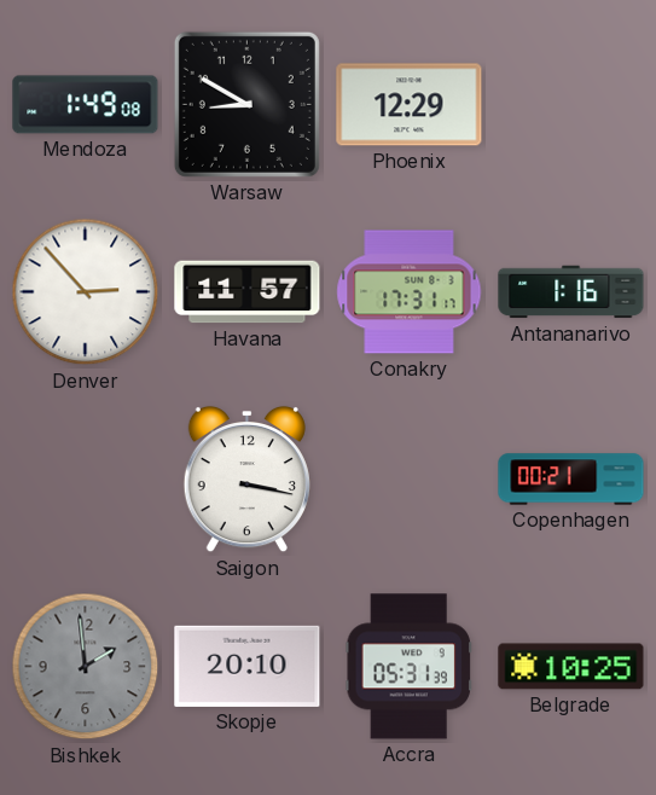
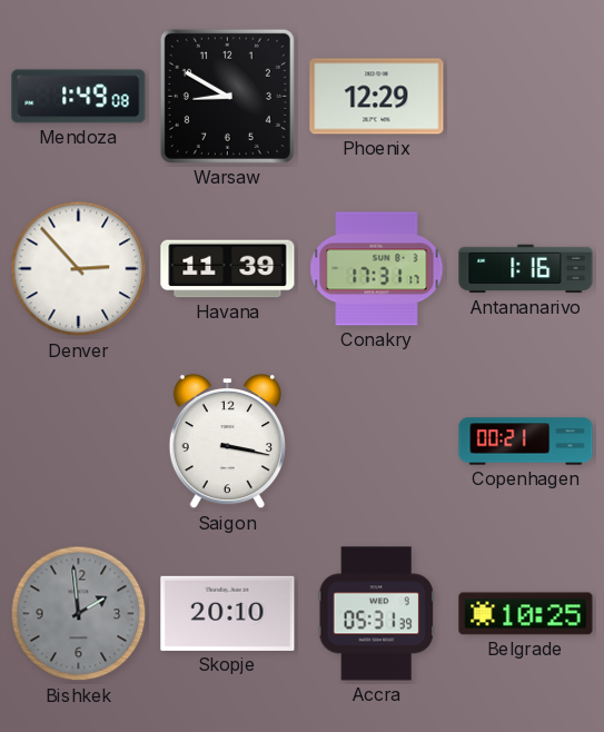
Havana: 11:57 -> 11:39
